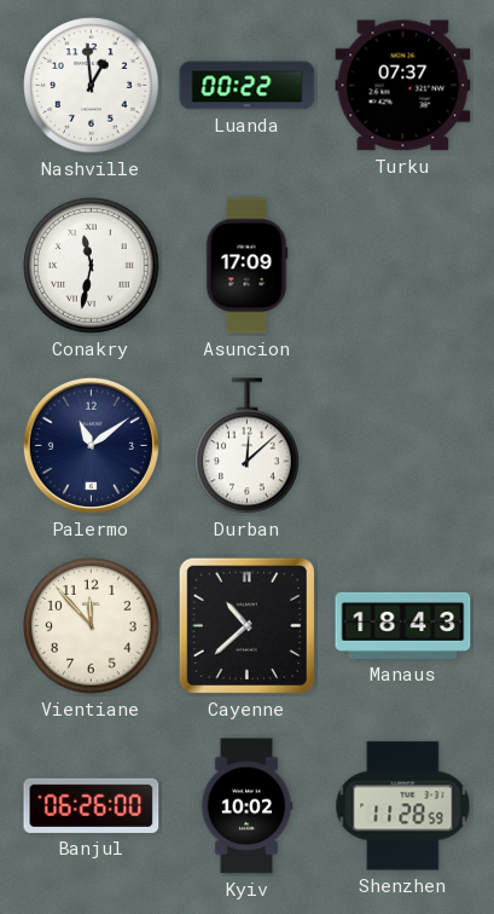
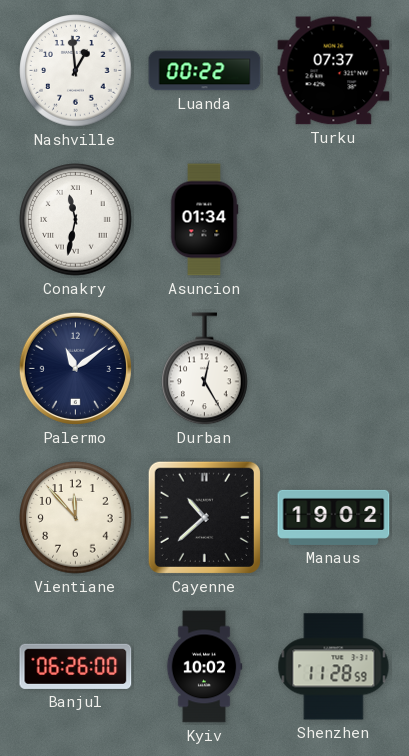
Asuncion: 17:09 -> 01:34
Durban: 12:08 -> 12:25
Manaus: 18:43 -> 19:02
